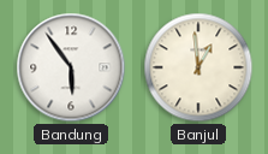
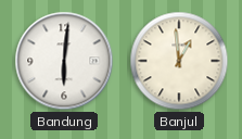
Bandung: 5:54 -> 6:01
